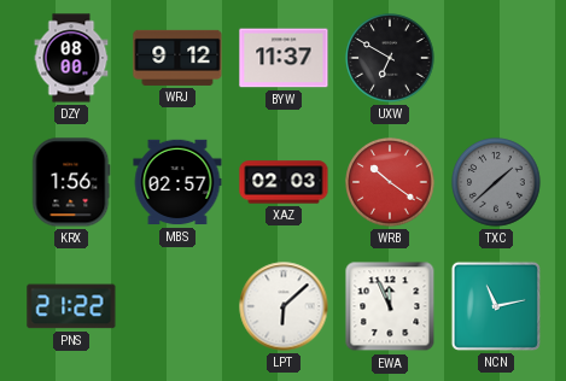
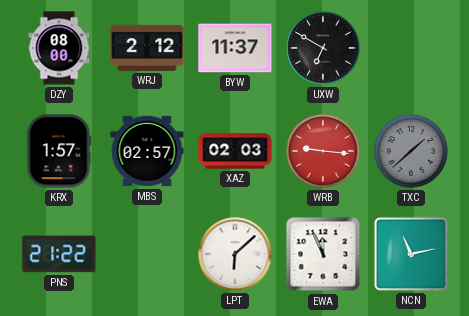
WRJ: 9:12 -> 2:12
KRX: 1:56 -> 1:57
WRB: 10:21 -> 9:16
